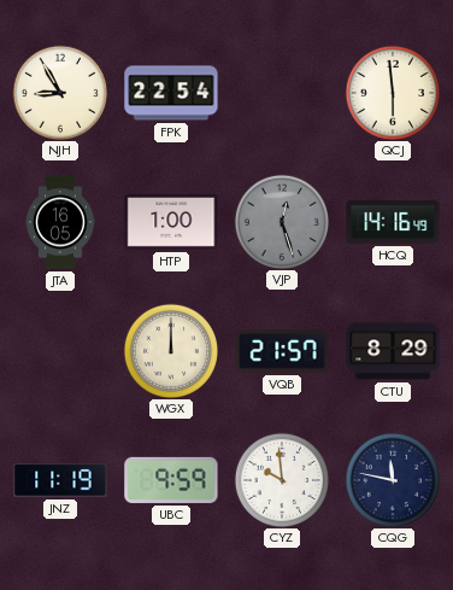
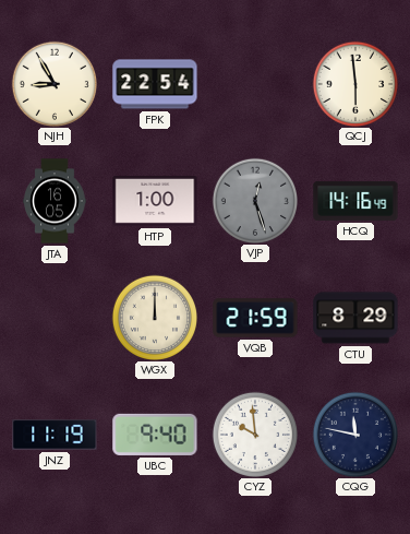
VQB: 21:57 -> 21:59
UBC: 9:59 -> 9:40
